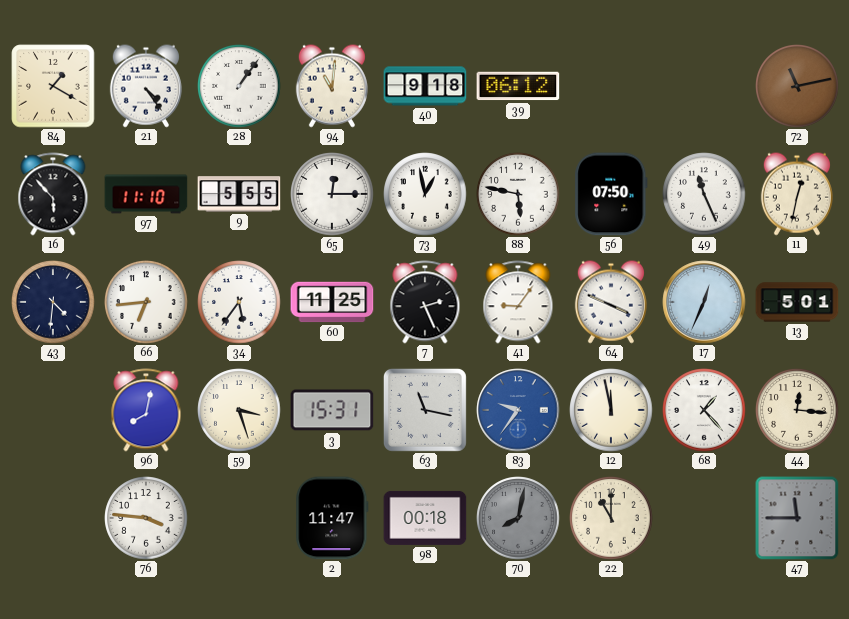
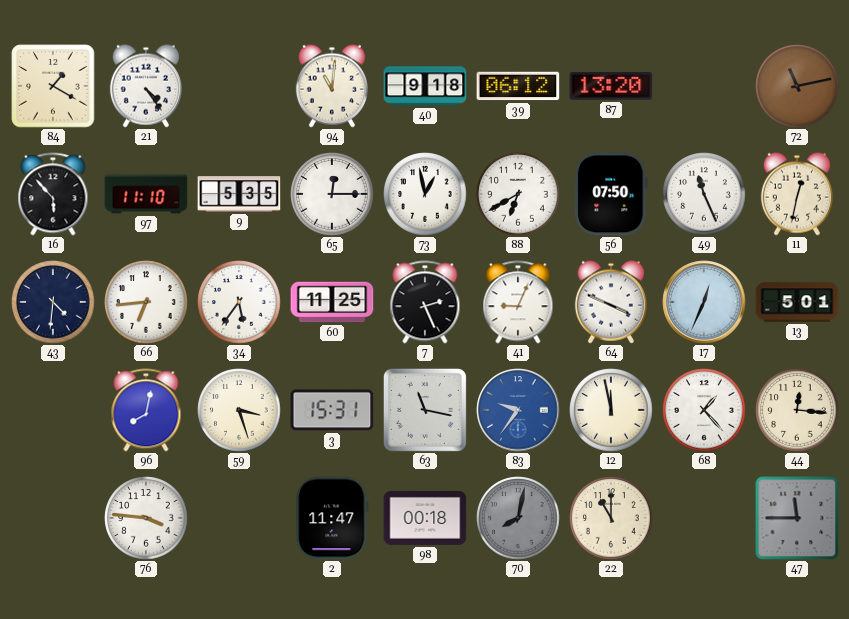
28: 1:06 -> none
87: none -> 13:20
9: 5:55 -> 5:35
88: 5:47 -> 6:40
41: 9:06 -> 9:04
